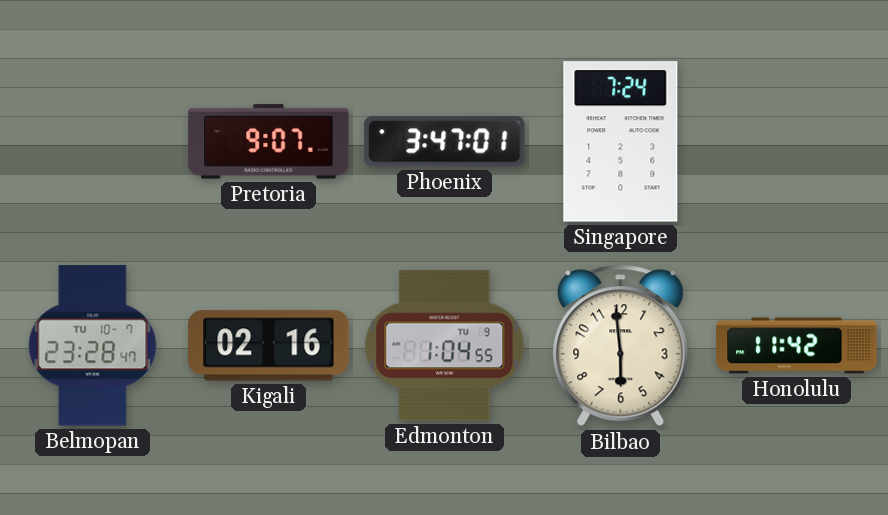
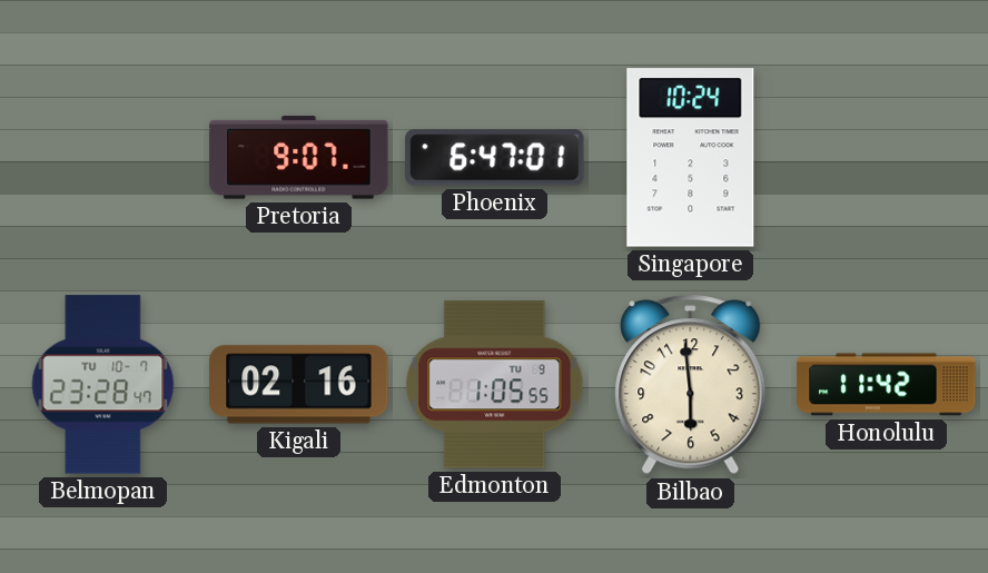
Phoenix: 3:47 -> 6:47
Singapore: 7:24 -> 10:24
Edmonton: 1:04 -> 1:05
